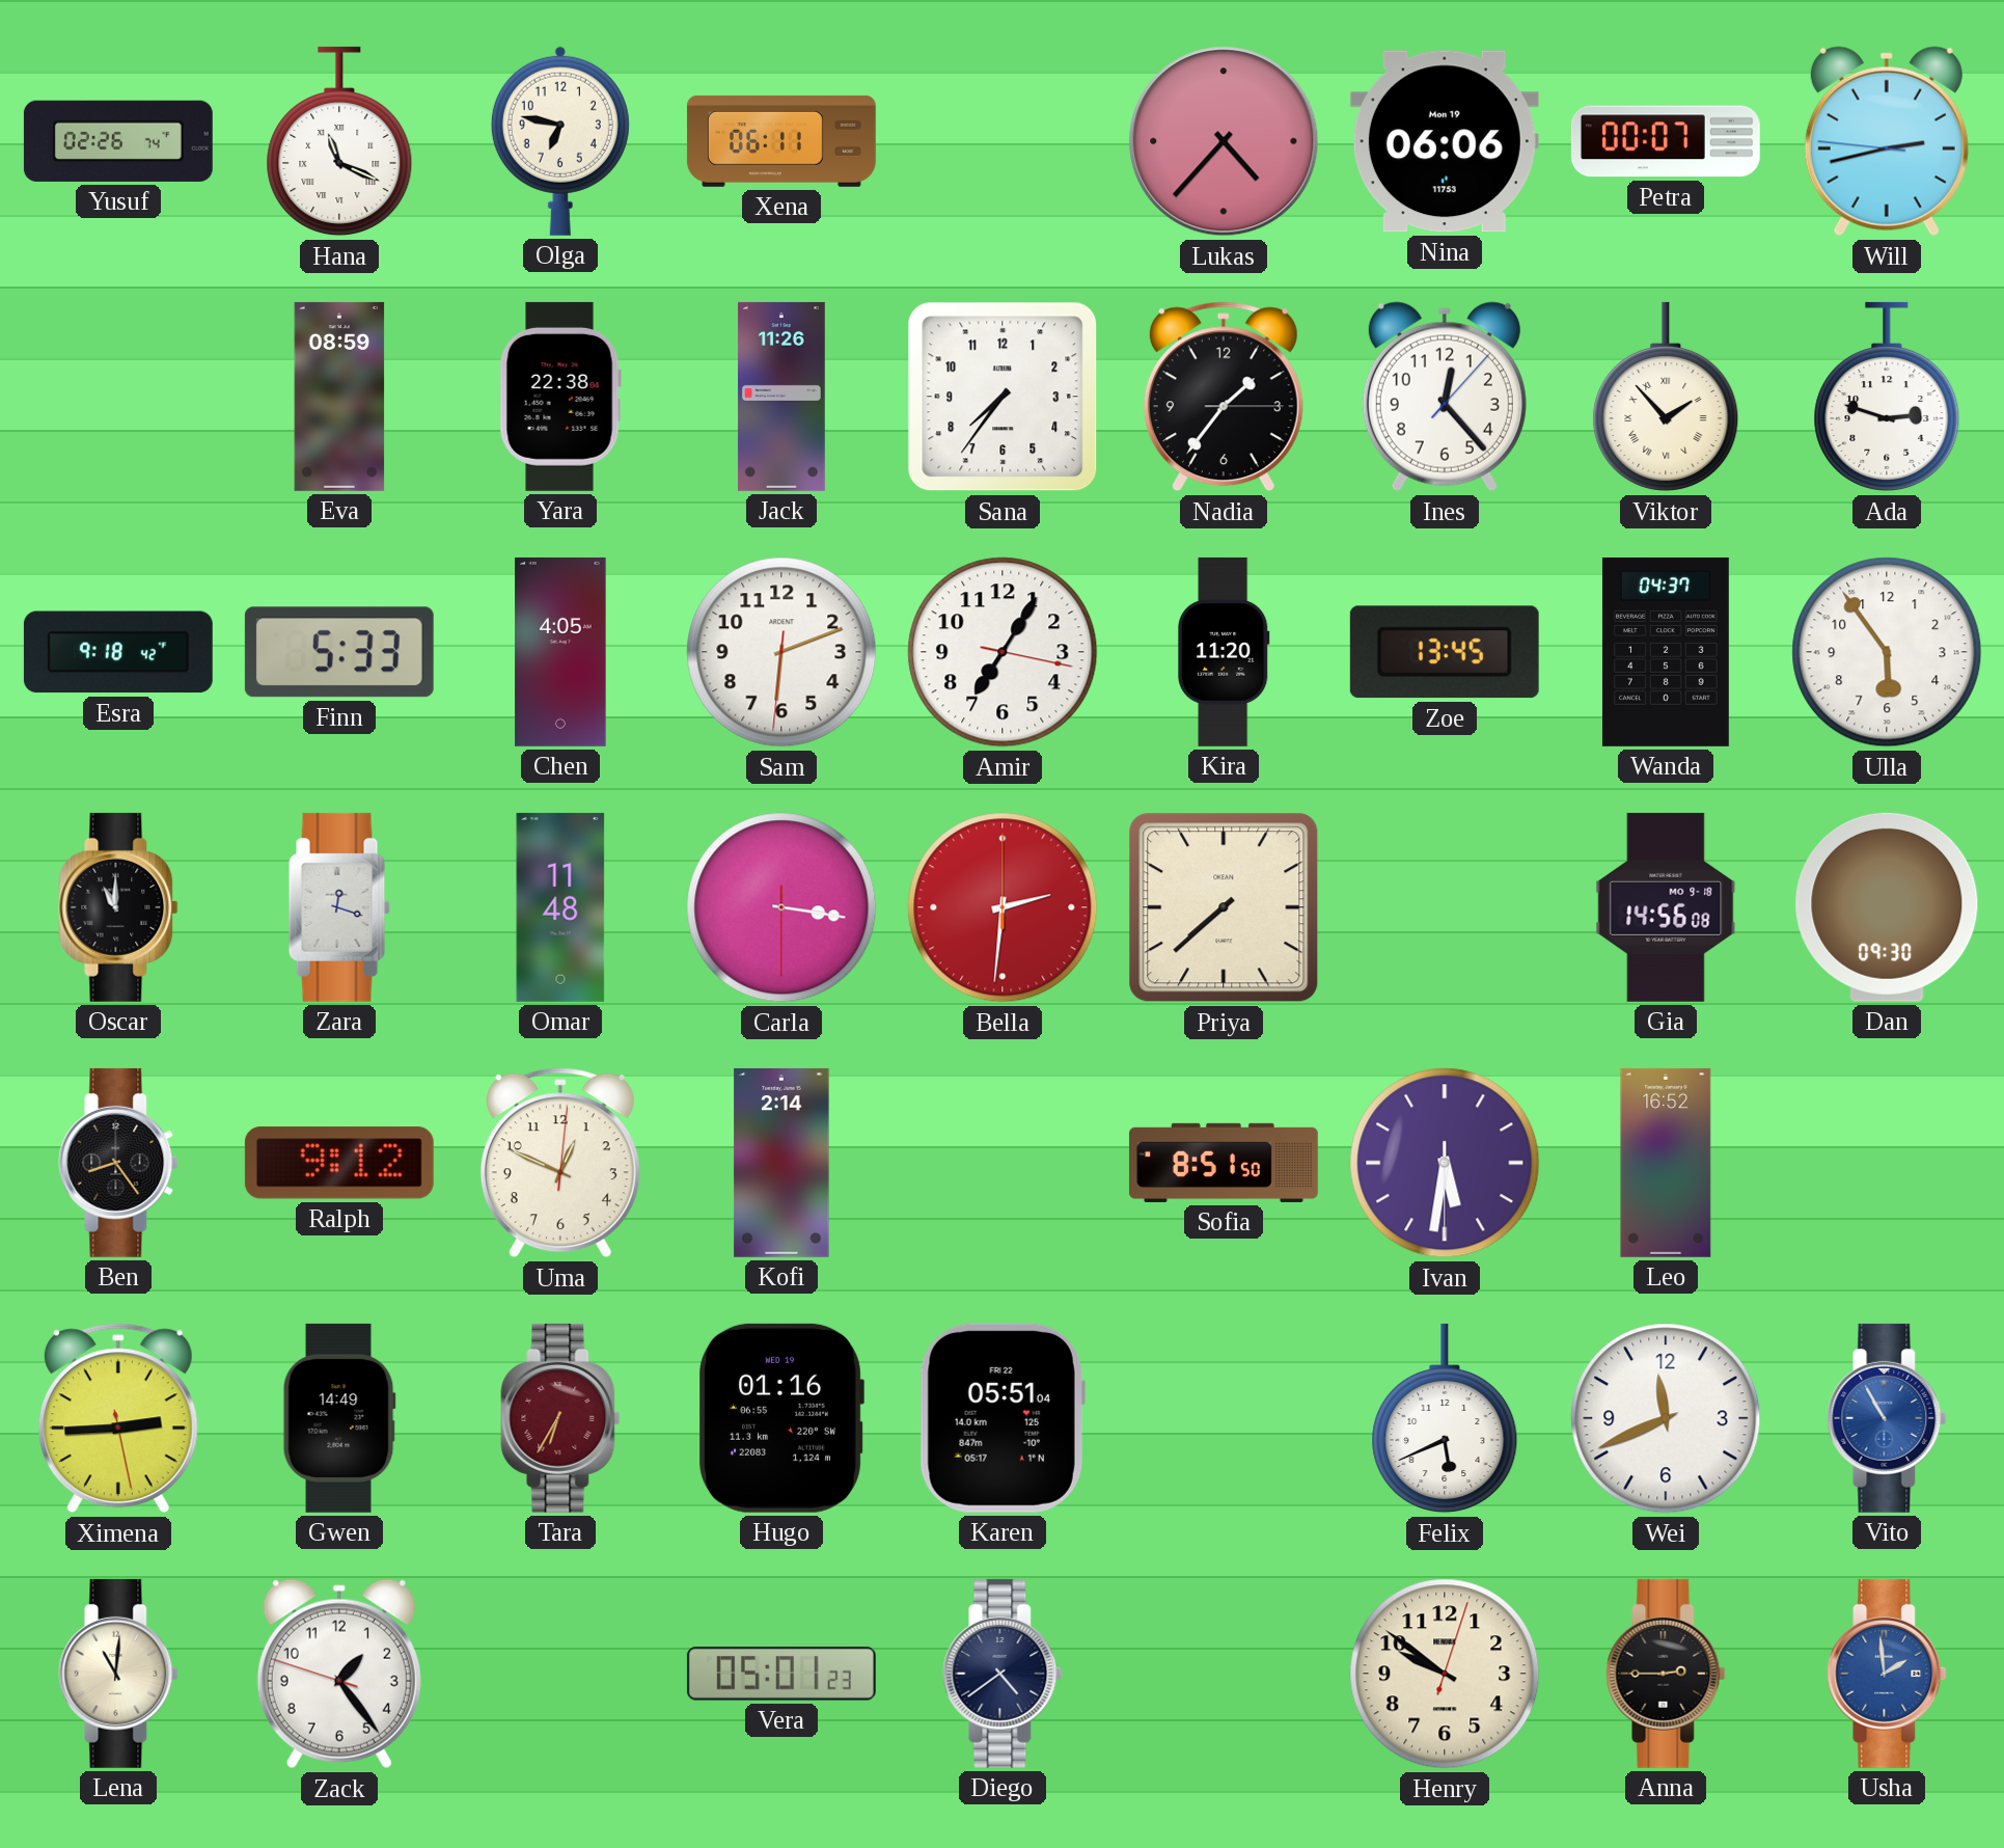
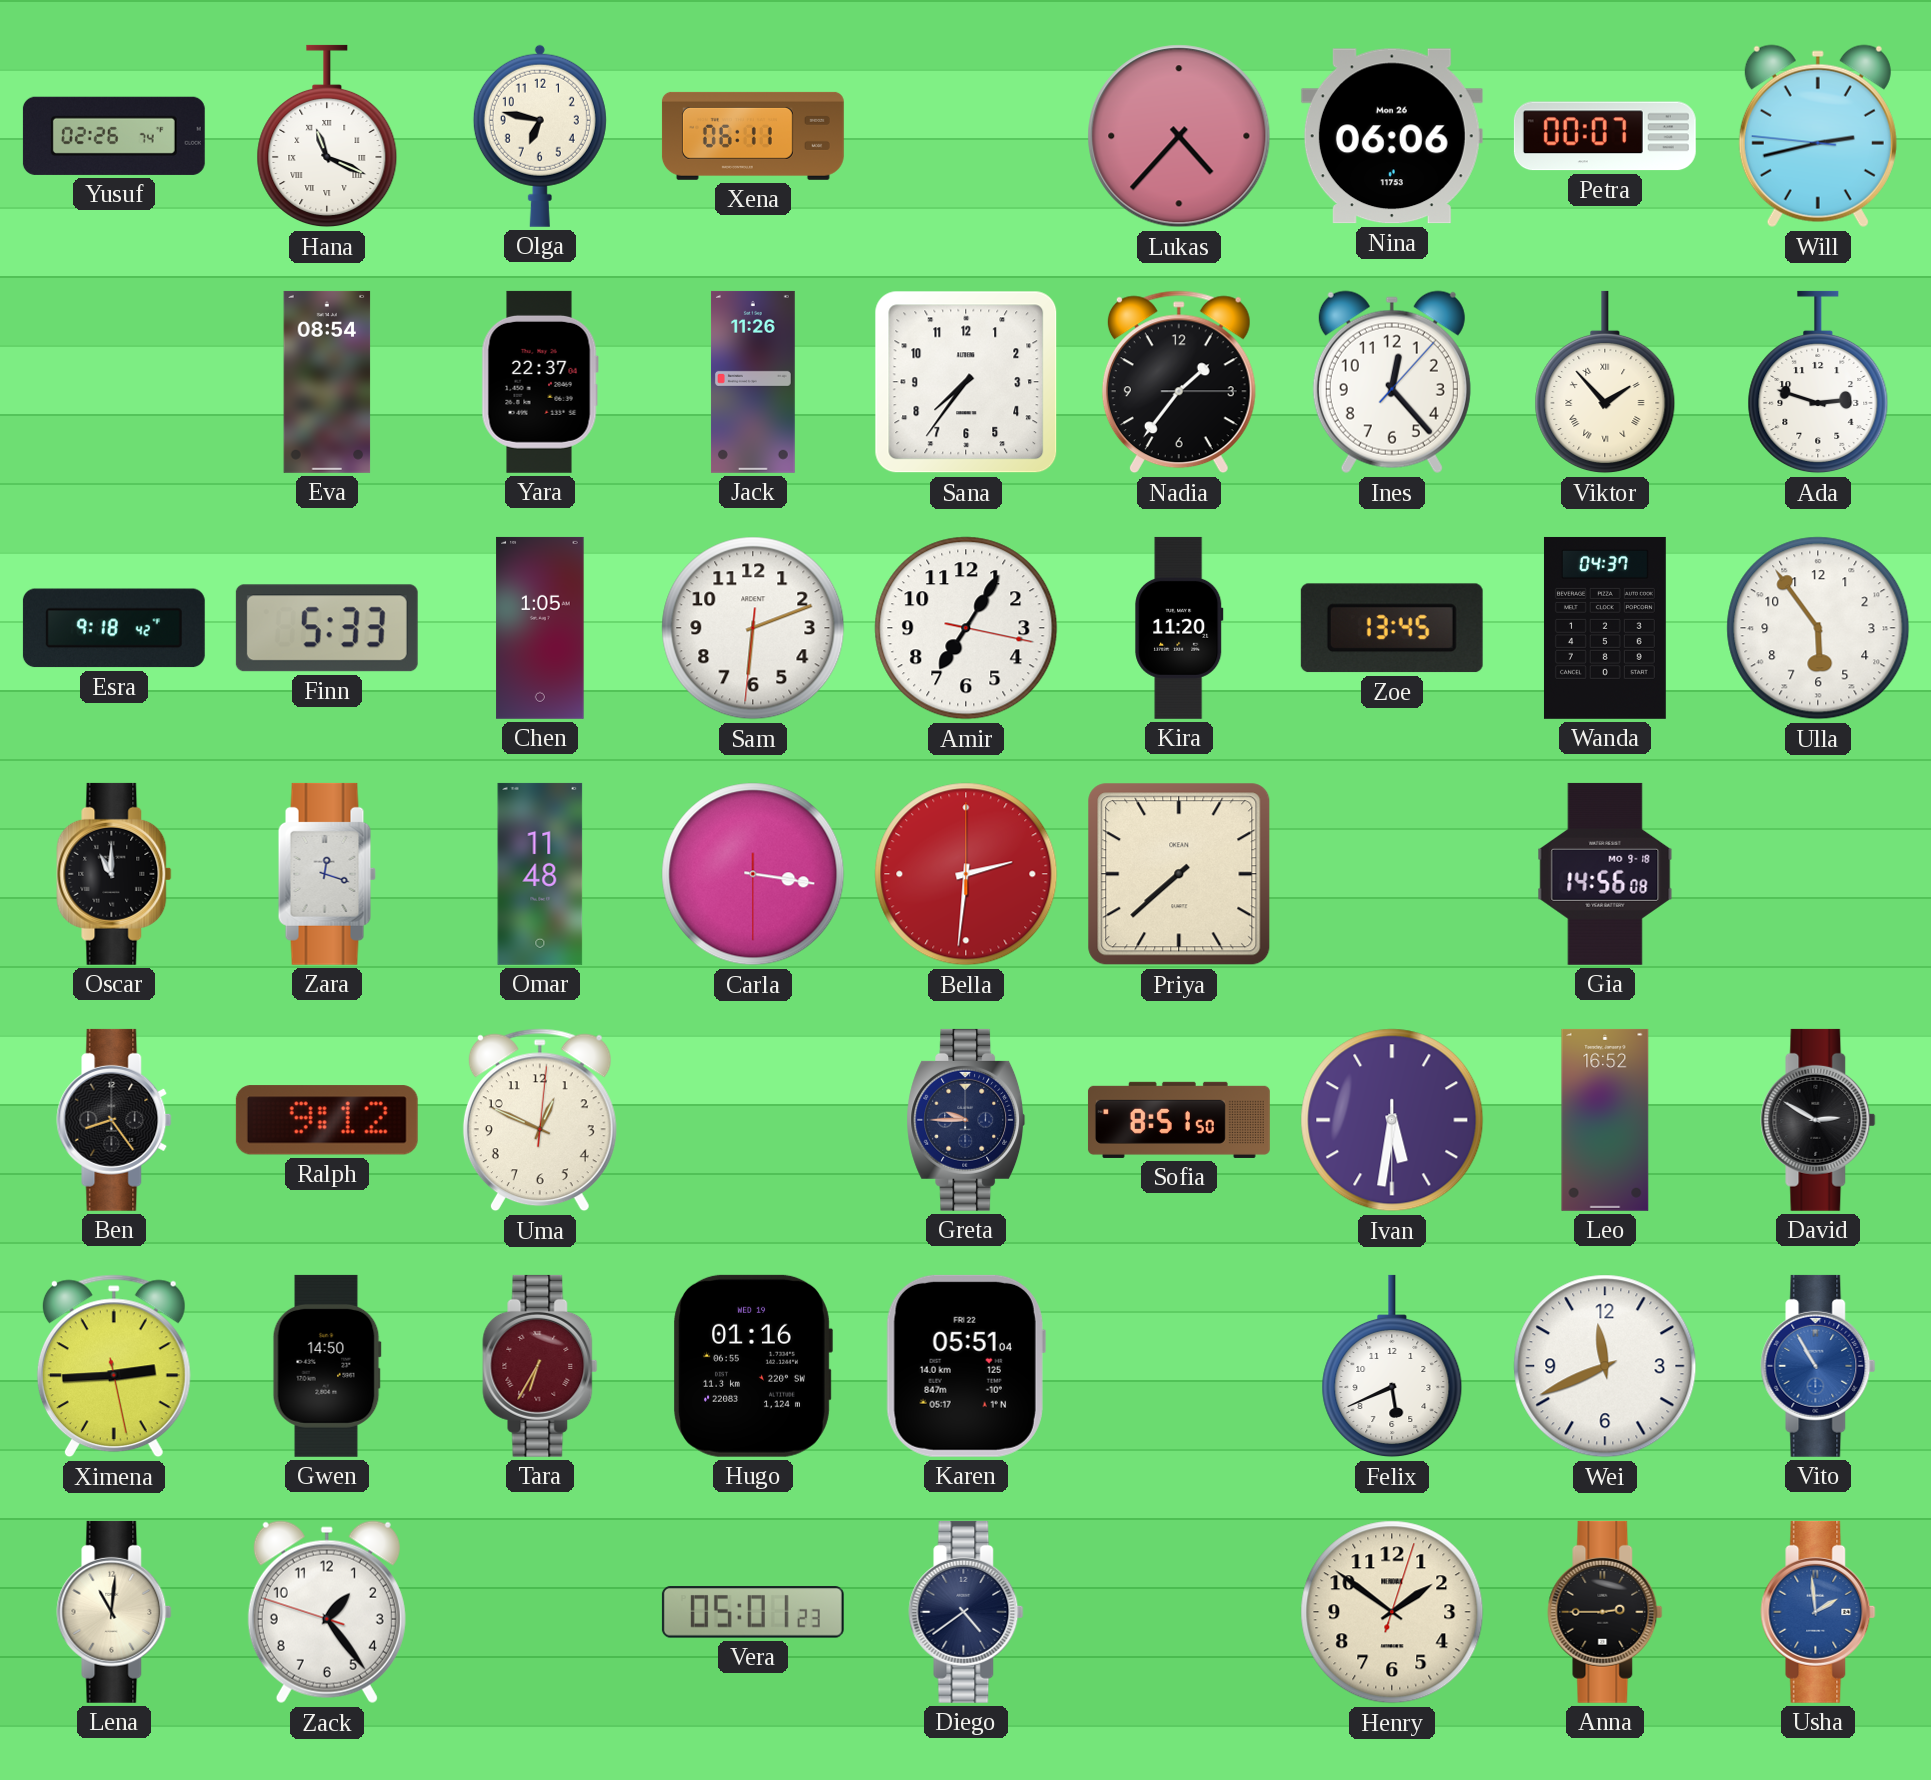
Nina date: Mon 19 -> Mon 26
Eva: 08:59 -> 08:54
Yara: 22:38 -> 22:37
Chen: 4:05 -> 1:05
Dan: 09:30 -> none
Kofi: 2:14 -> none
Greta: none -> 9:45
David: none -> 2:50
Gwen: 14:49 -> 14:50
Henry: 9:51 -> 1:51
